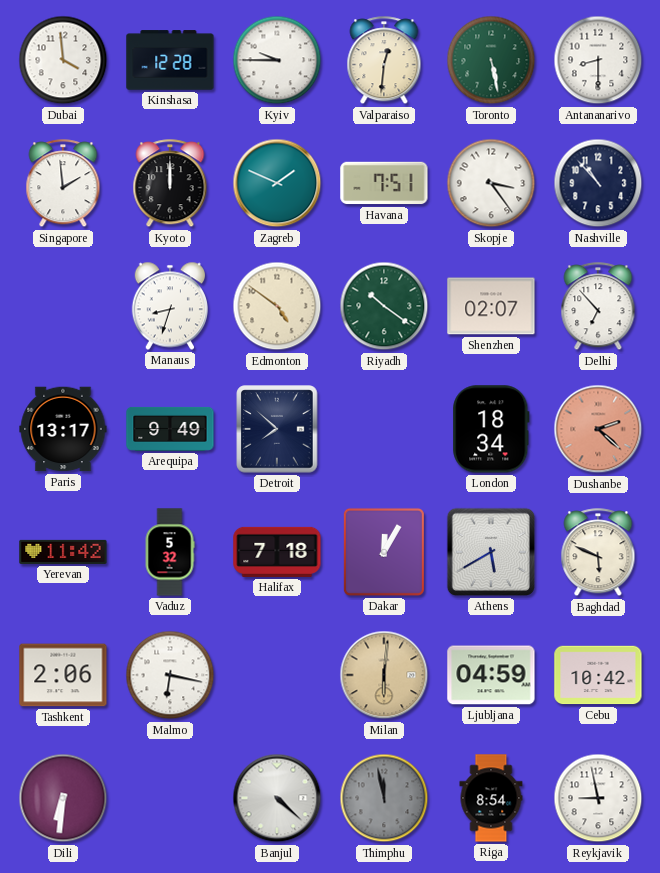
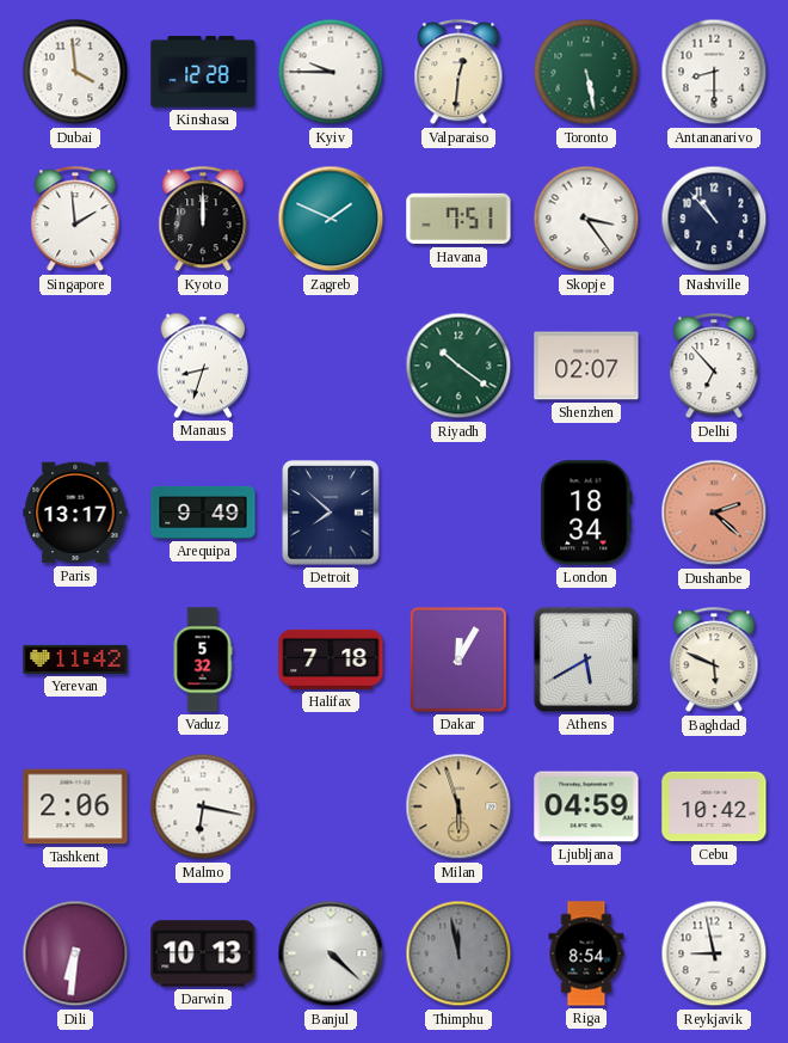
Edmonton: 4:51 -> none
Milan: 6:01 -> 5:57
Darwin: none -> 10:13
